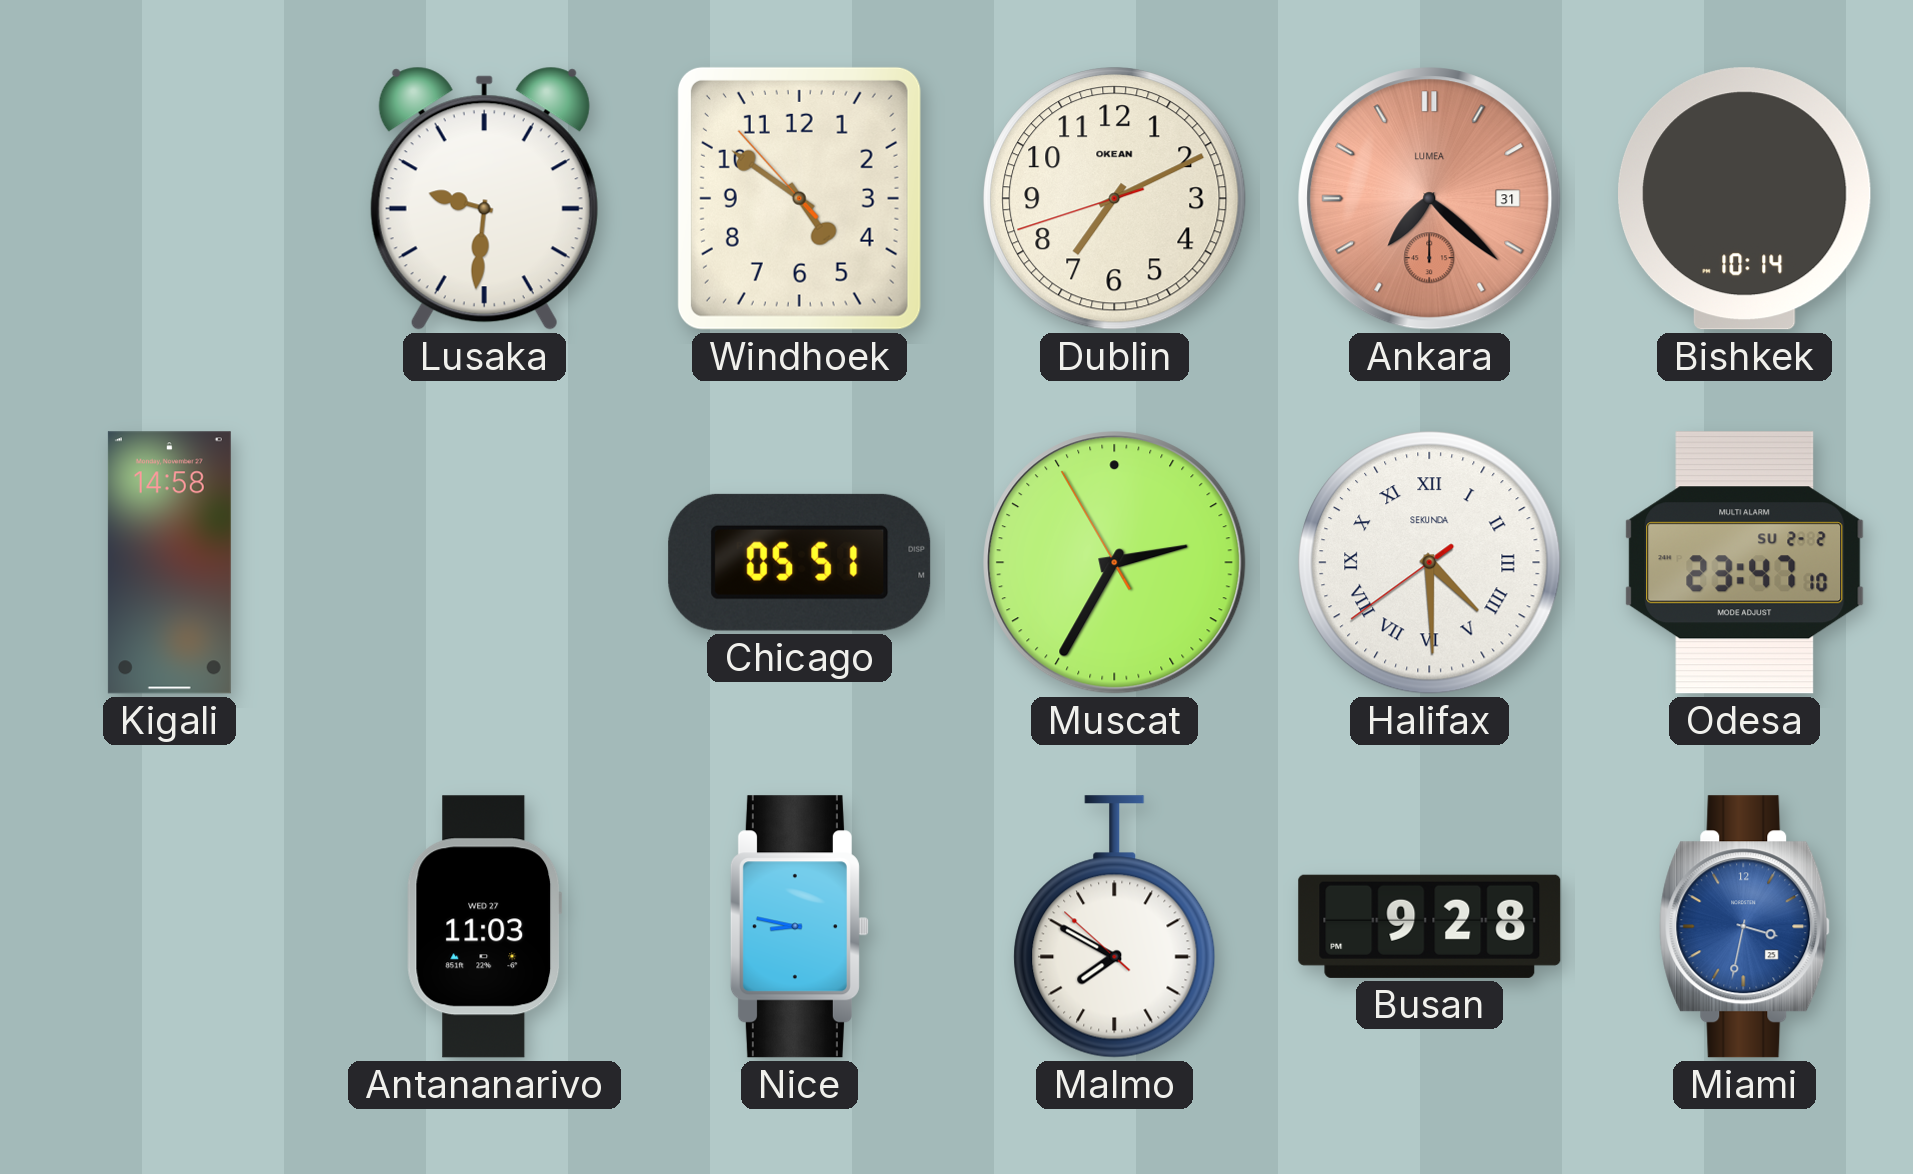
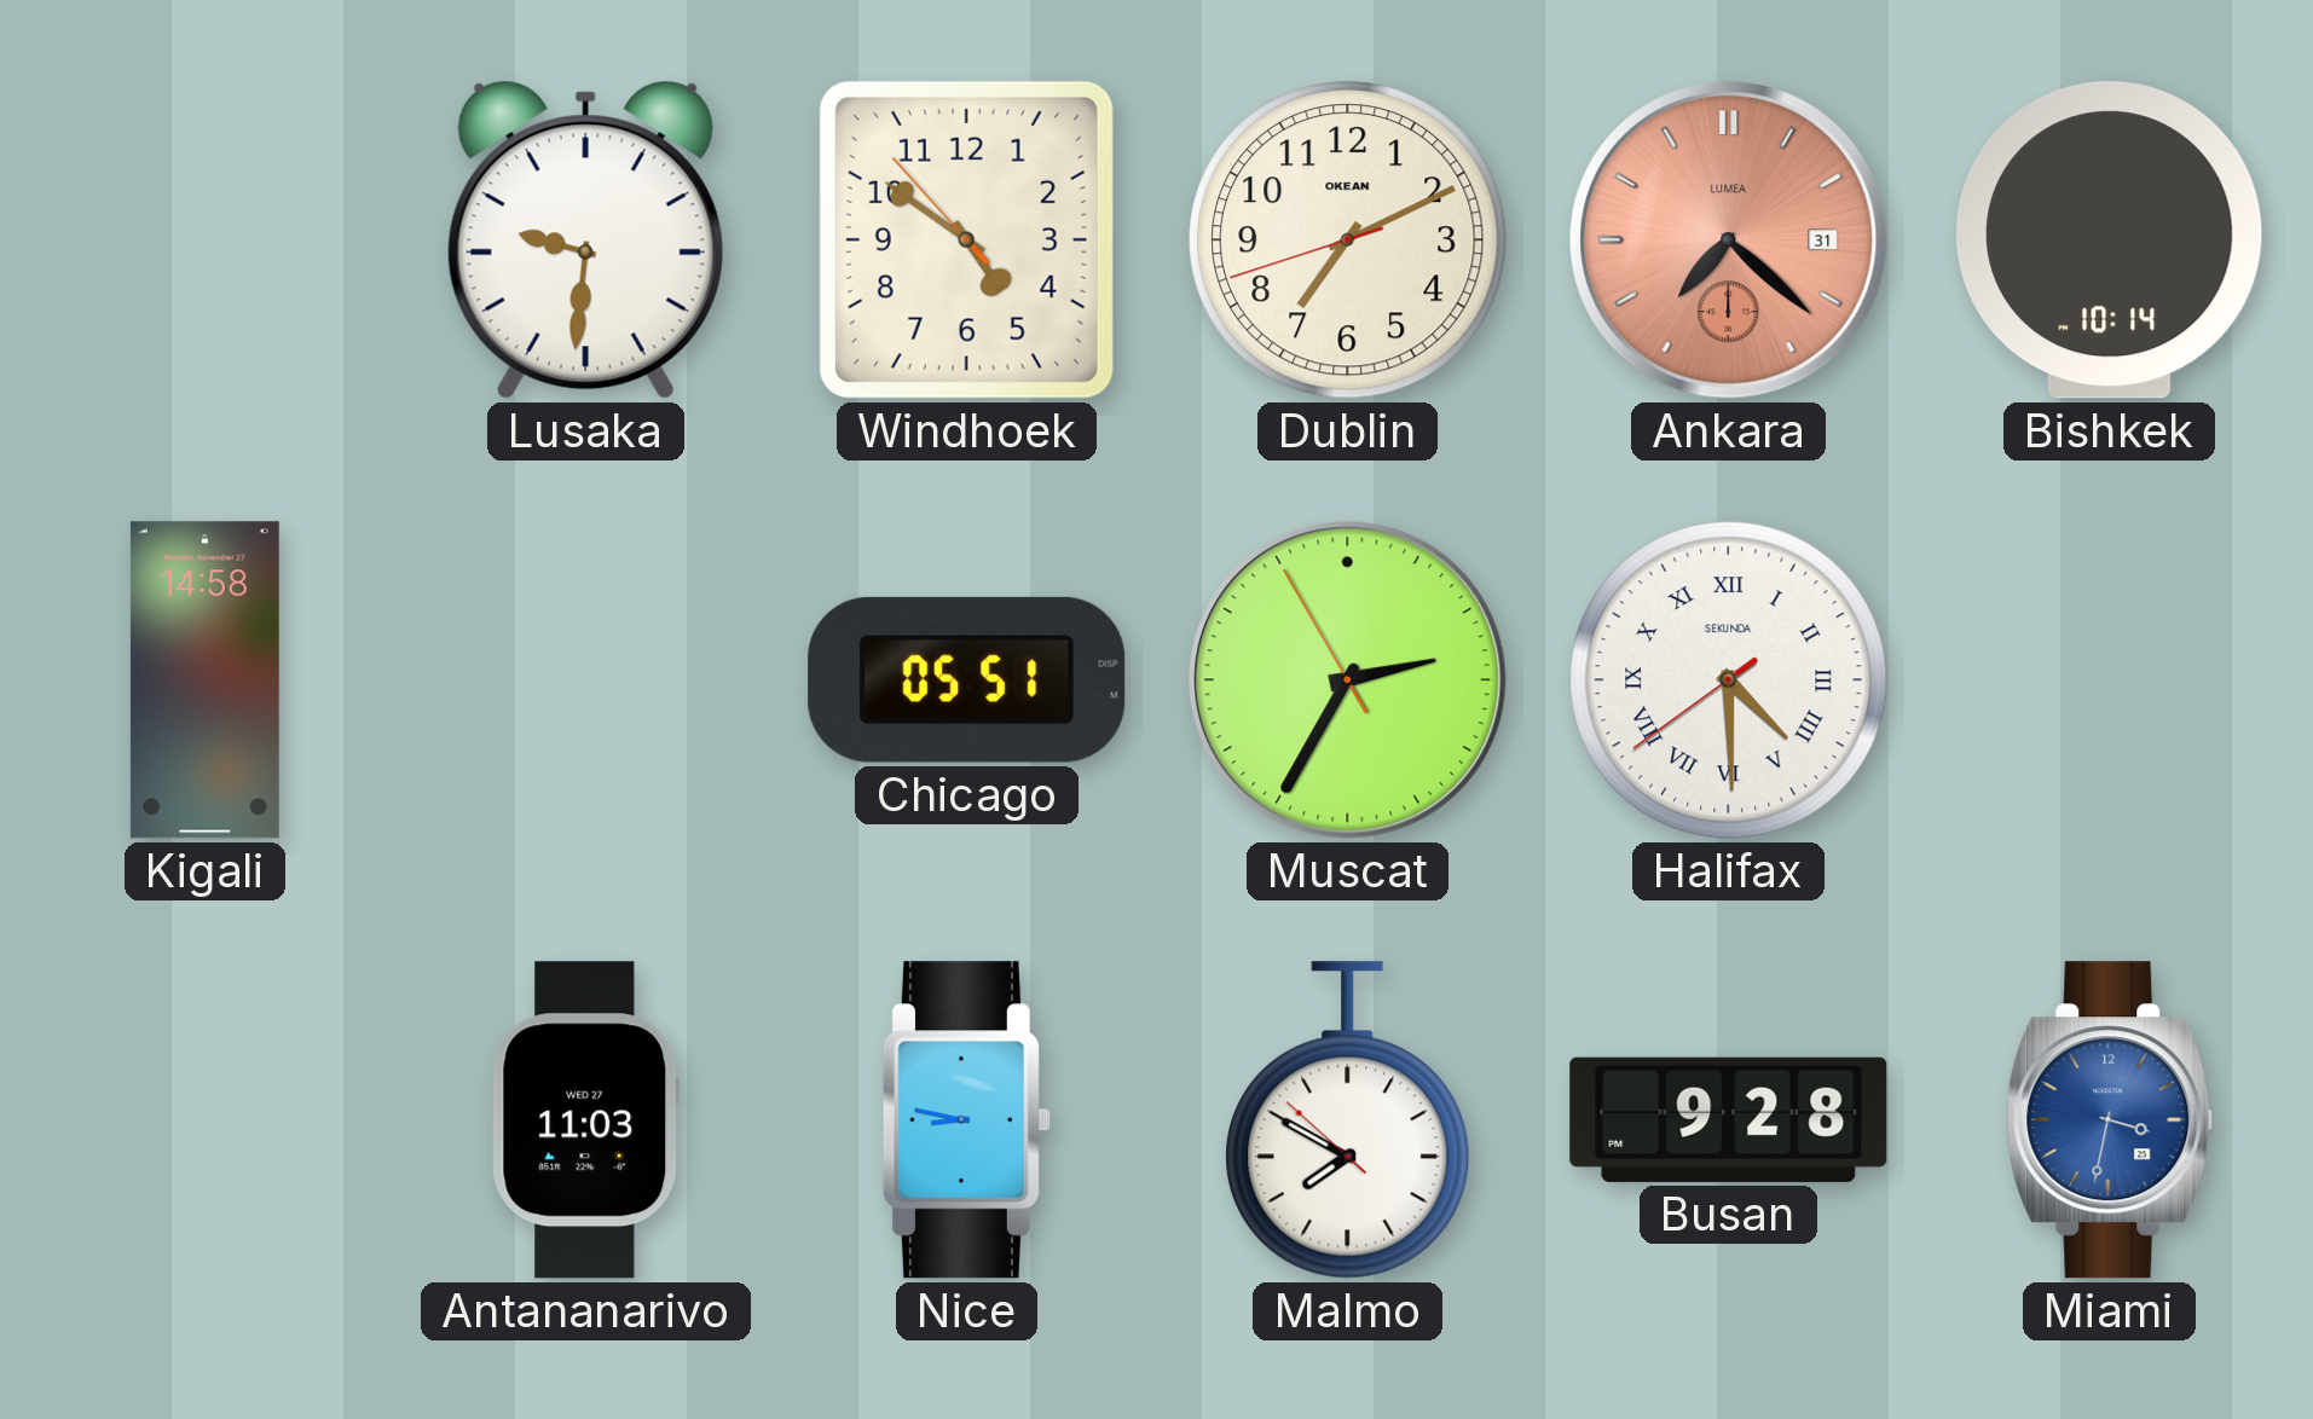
Odesa: 23:47 -> none
